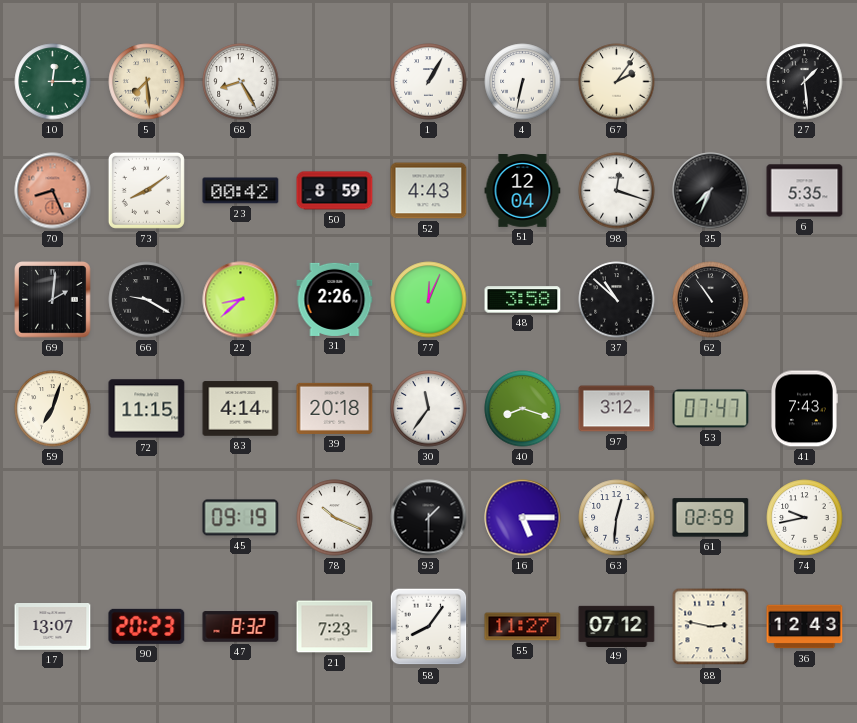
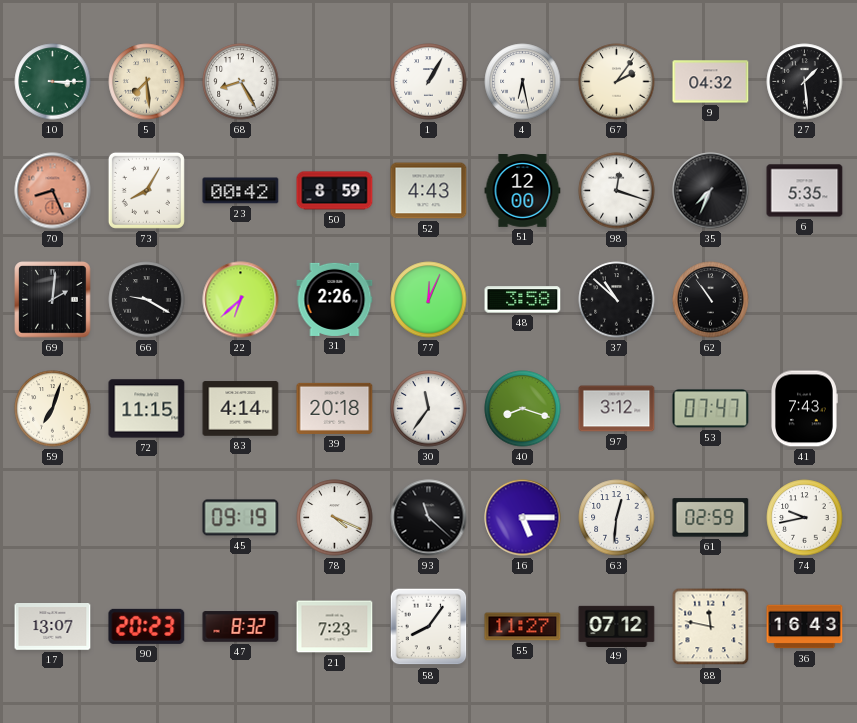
10: 12:15 -> 3:15
4: 6:32 -> 6:28
9: none -> 04:32
73: 8:09 -> 8:05
51: 12:04 -> 12:00
22: 8:38 -> 6:38
78: 10:19 -> 4:19
93: 1:30 -> 11:22
88: 2:47 -> 11:47
36: 12:43 -> 16:43
